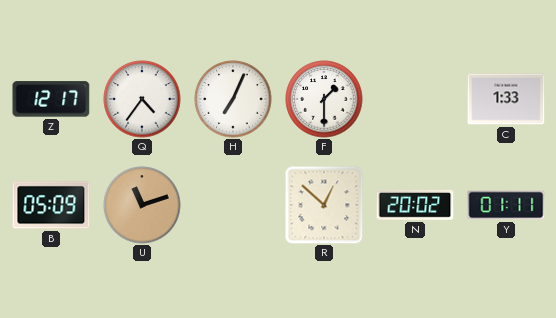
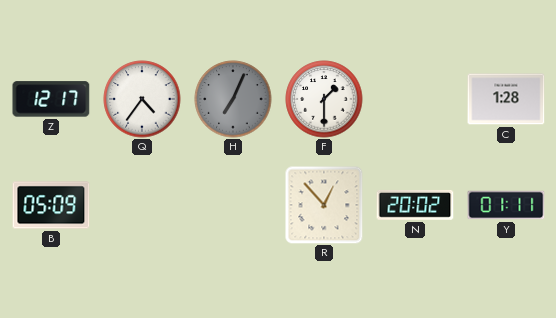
H dial: white -> grey
C: 1:33 -> 1:28
U: 11:12 -> none
R: 12:52 -> 12:53
